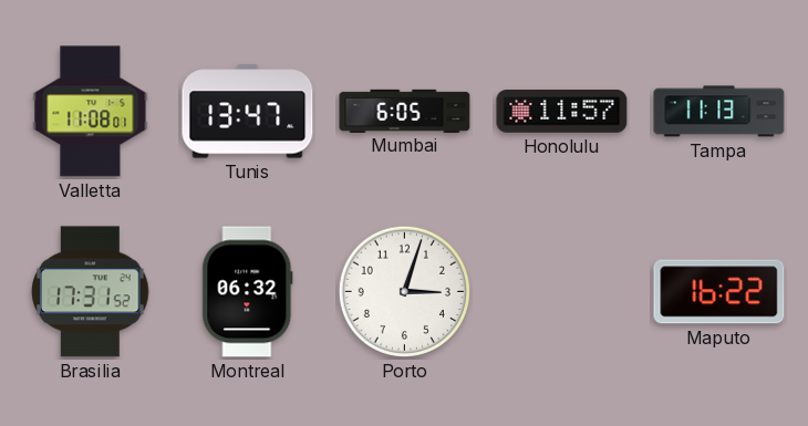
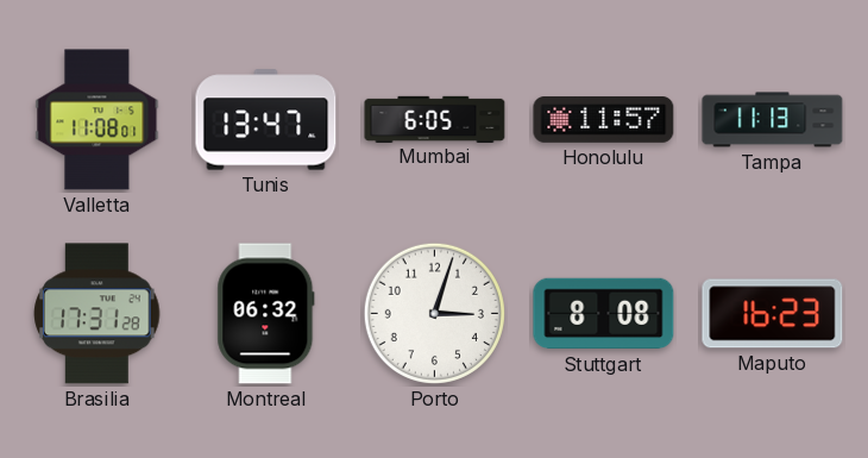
Brasilia: 17:31:52 -> 17:31:28
Stuttgart: none -> 8:08
Maputo: 16:22 -> 16:23
